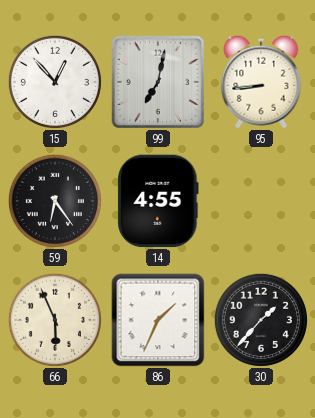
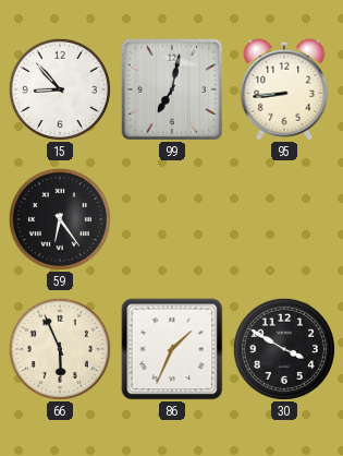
15: 12:53 -> 8:53
14: 4:55 -> none
30: 1:37 -> 3:50
